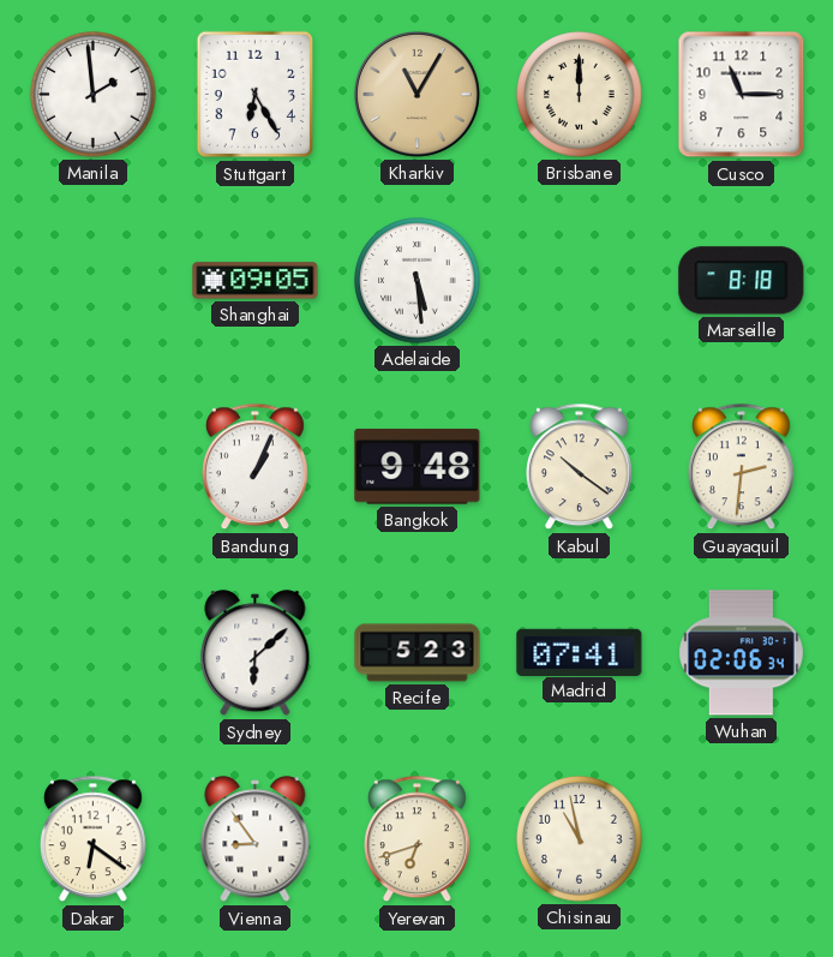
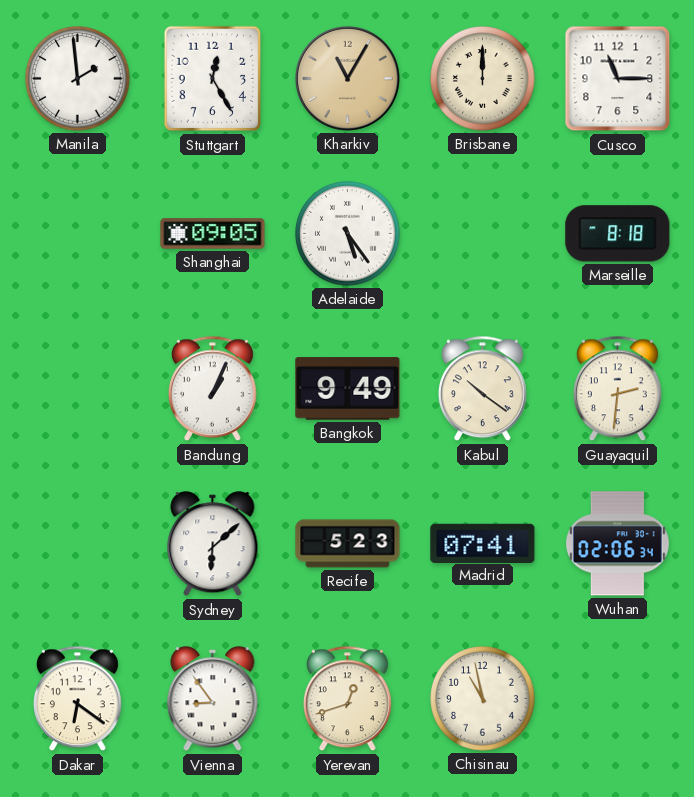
Stuttgart: 6:25 -> 12:25
Adelaide: 5:29 -> 5:24
Bangkok: 9:48 -> 9:49
Yerevan: 6:42 -> 12:42
